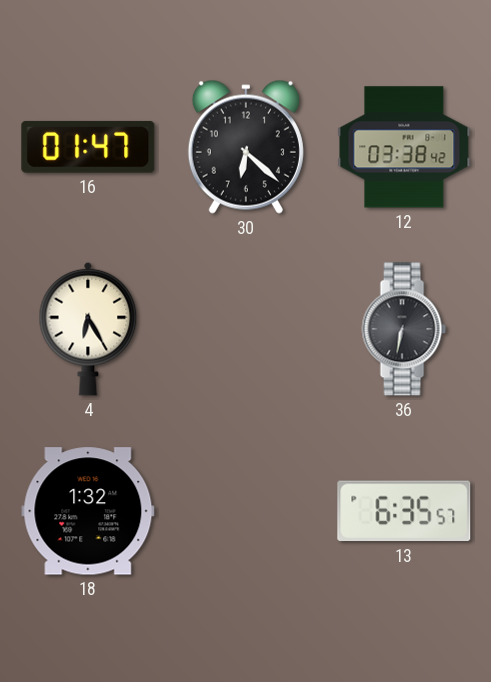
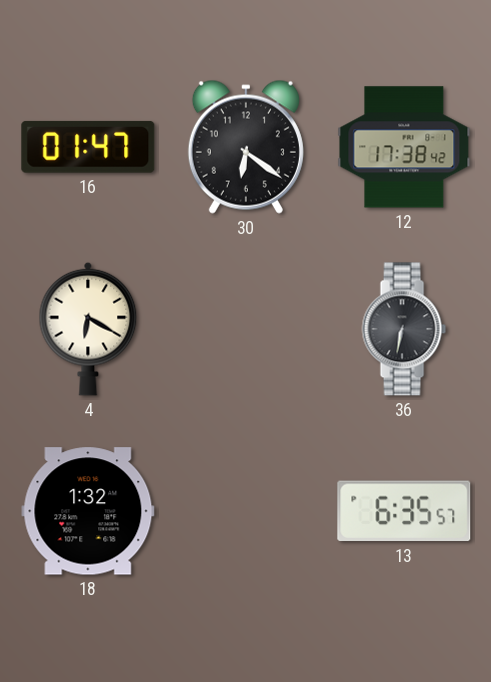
30: 6:22 -> 6:21
12: 03:38 -> 17:38
4: 6:25 -> 6:20
